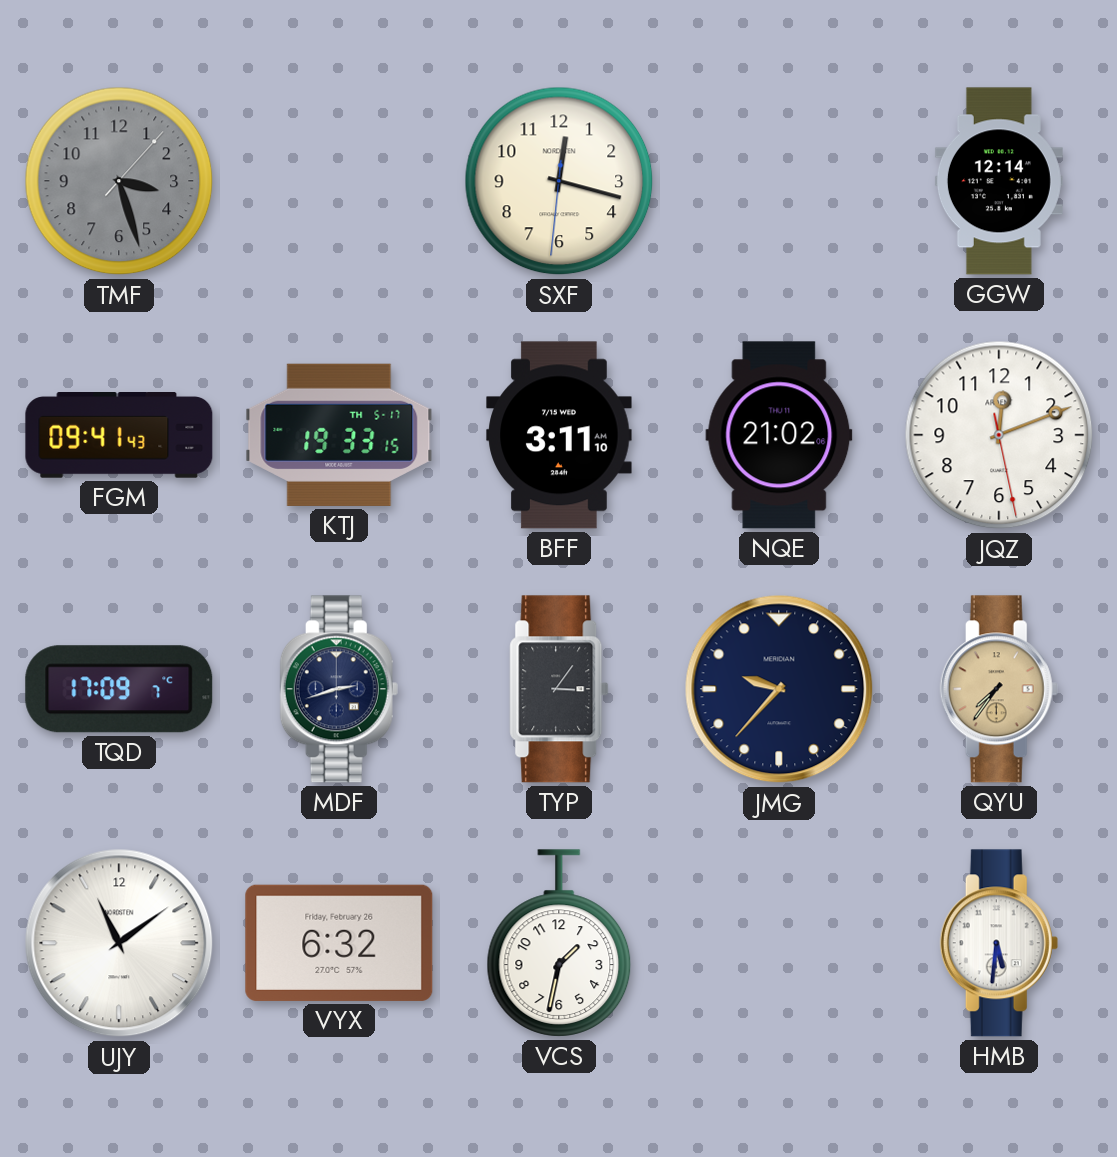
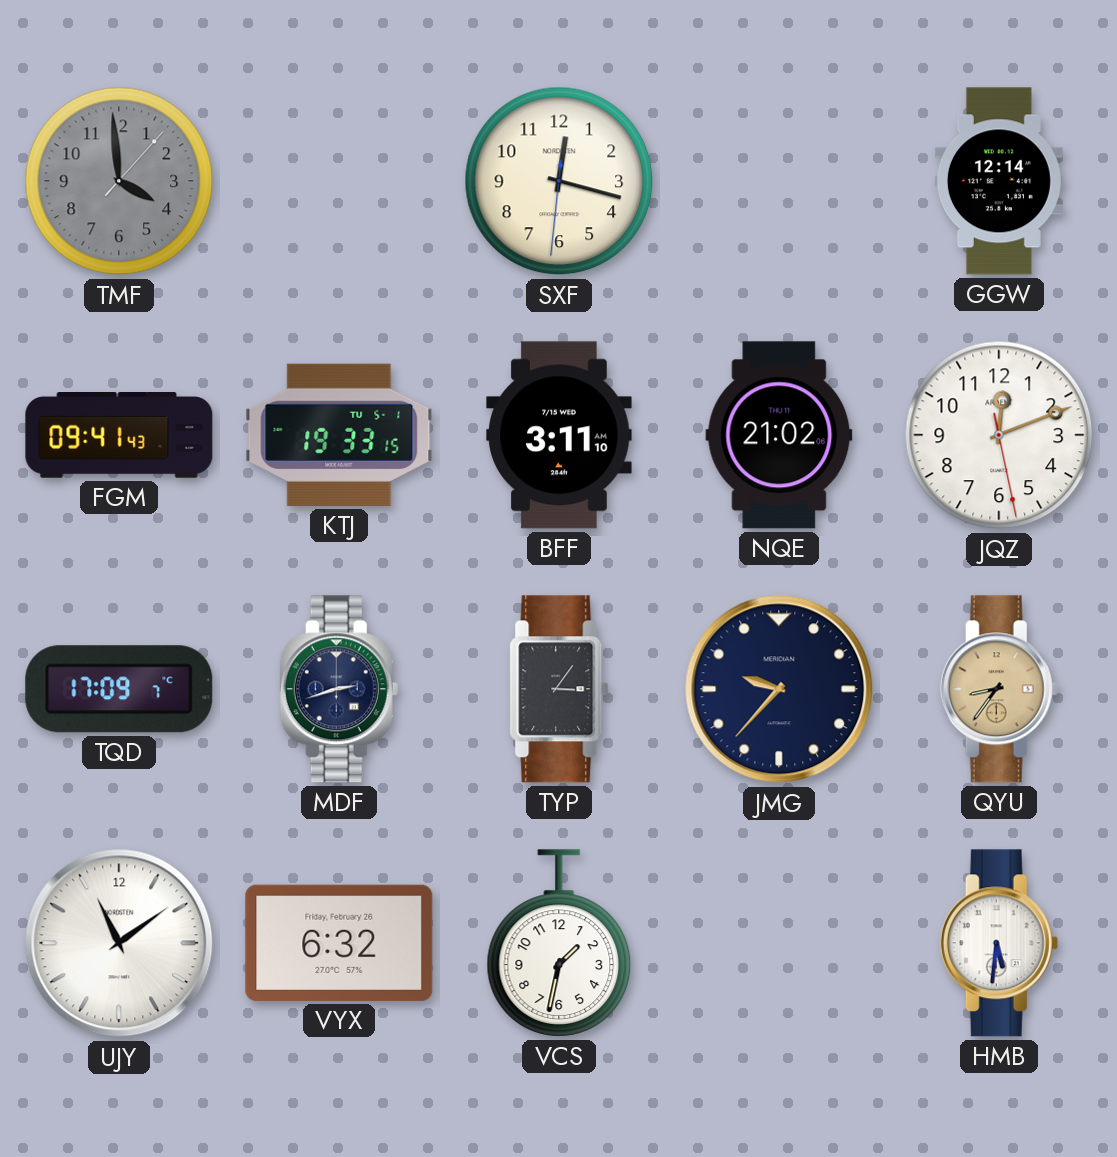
TMF: 3:27 -> 3:59
KTJ date: TH 5-17 -> TU 5-1
QYU: 7:36 -> 8:36
